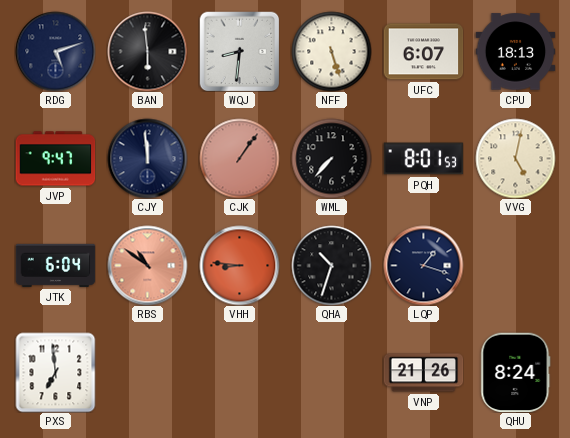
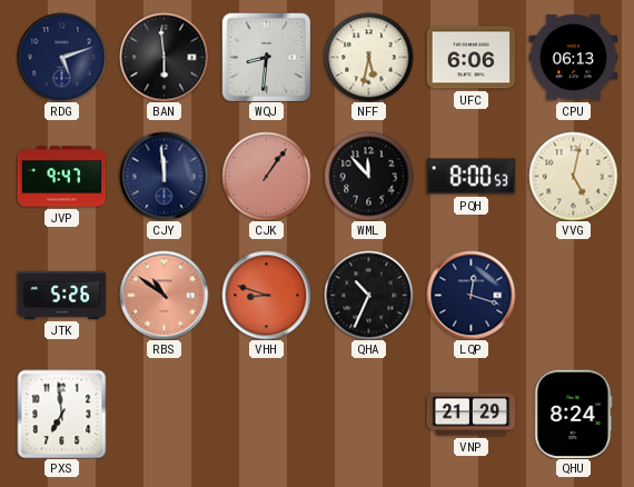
NFF: 5:27 -> 5:32
UFC: 6:07 -> 6:06
CPU: 18:13 -> 06:13
WML: 7:37 -> 11:53
PQH: 8:01 -> 8:00
JTK: 6:04 -> 5:26
VHH: 8:46 -> 8:48
QHA: 10:33 -> 10:34
LQP: 1:18 -> 12:18
VNP: 21:26 -> 21:29
